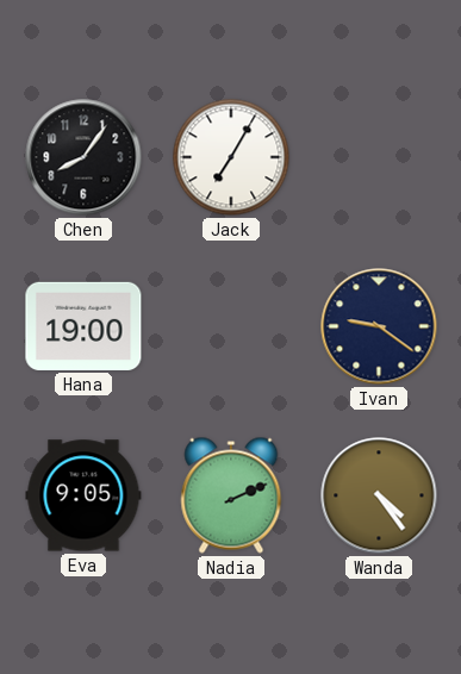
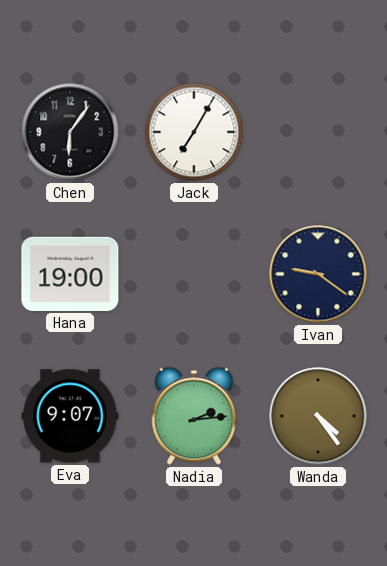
Chen: 8:06 -> 6:06
Eva: 9:05 -> 9:07
Nadia: 2:11 -> 2:14
